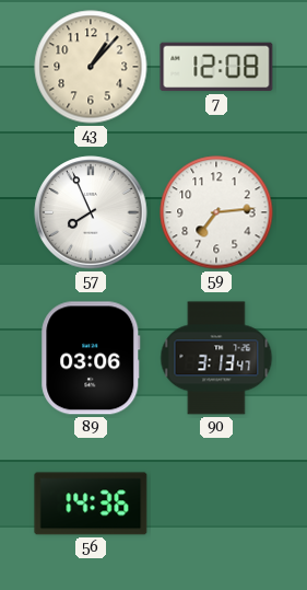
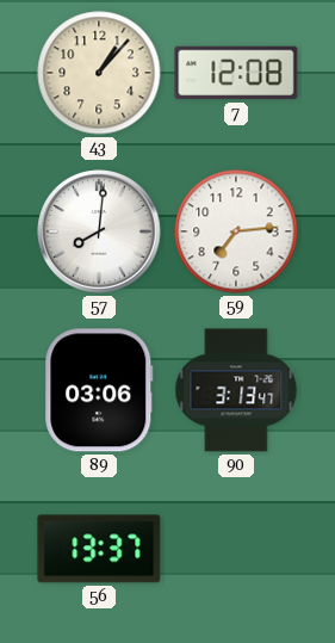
57: 7:56 -> 8:01
56: 14:36 -> 13:37
